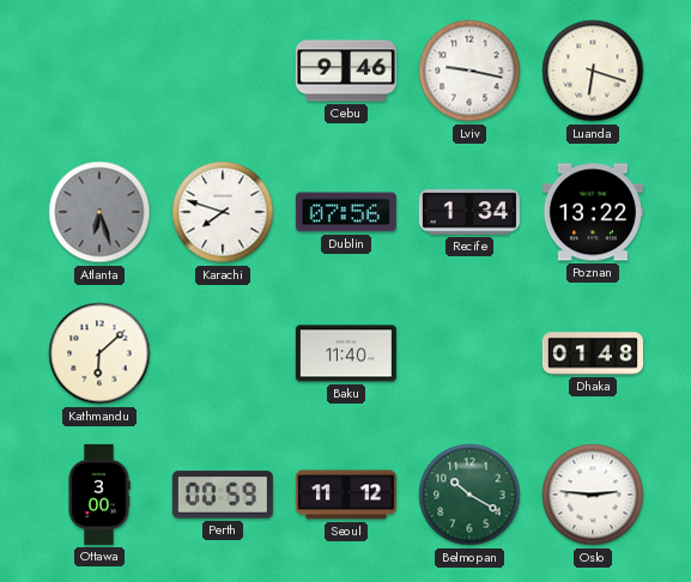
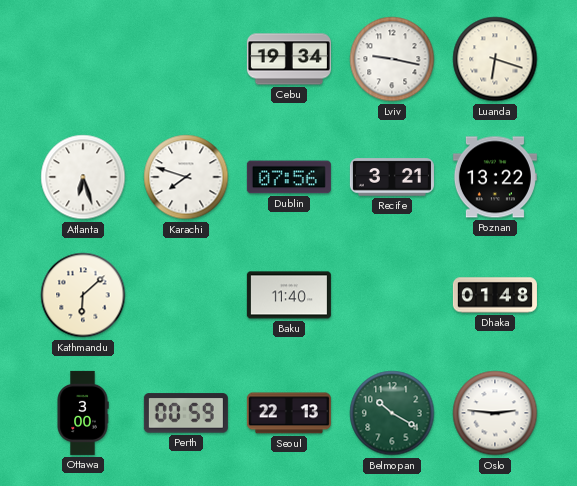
Cebu: 9:46 -> 19:34
Atlanta dial: grey -> white
Recife: 1:34 -> 3:21
Seoul: 11:12 -> 22:13
